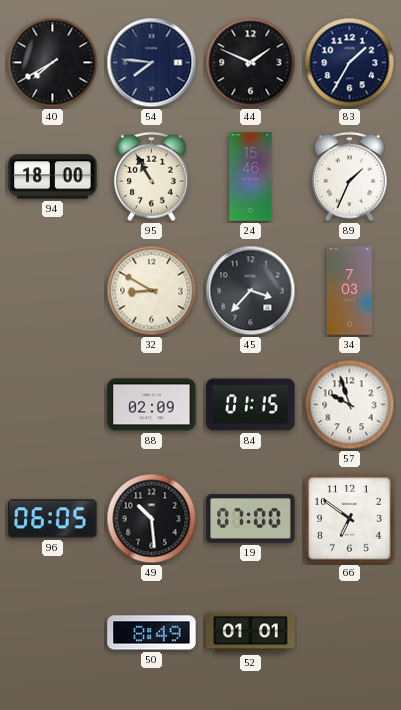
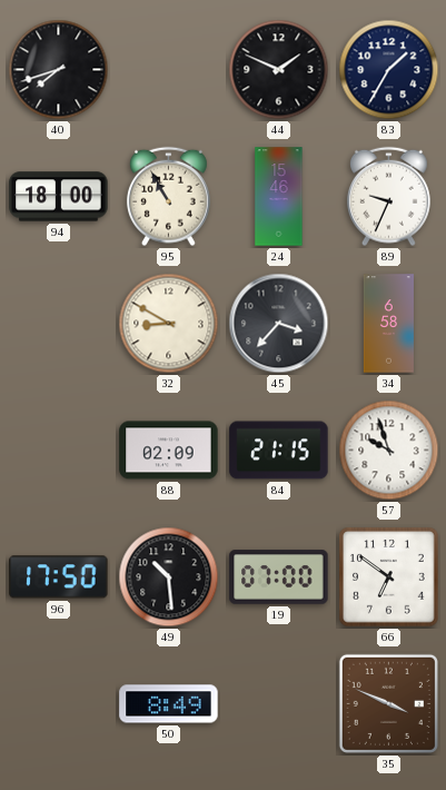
40: 7:40 -> 7:42
54: 7:46 -> none
89: 1:34 -> 9:34
34: 7:03 -> 6:58
84: 01:15 -> 21:15
96: 06:05 -> 17:50
52: 01:01 -> none
35: none -> 3:49
